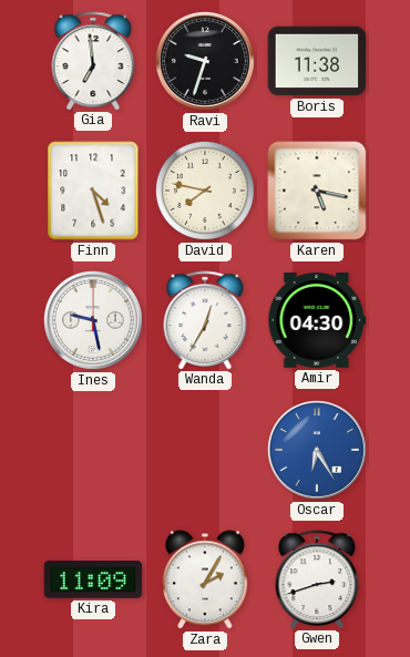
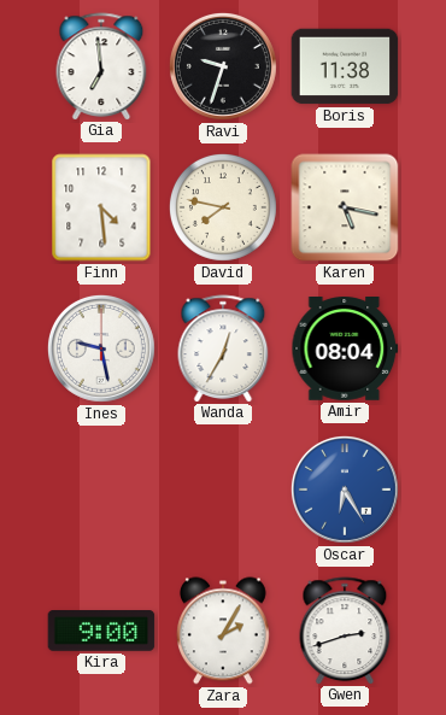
Finn: 4:27 -> 4:29
Amir: 04:30 -> 08:04
Kira: 11:09 -> 9:00
